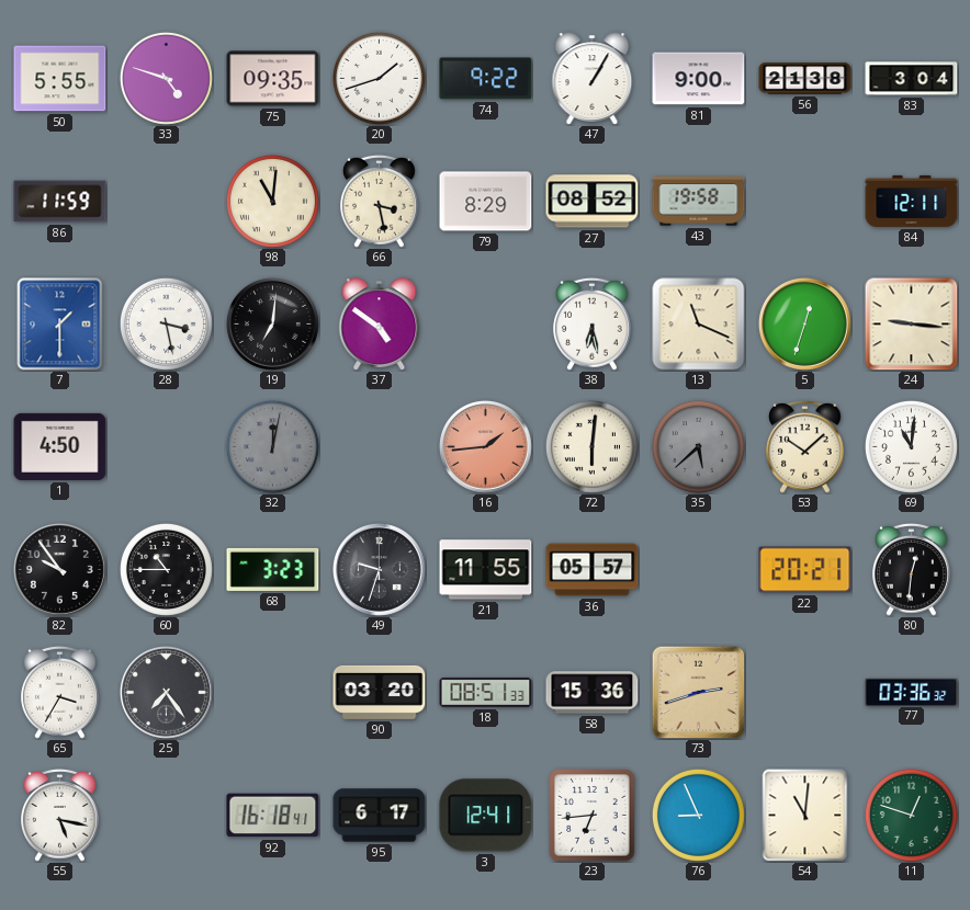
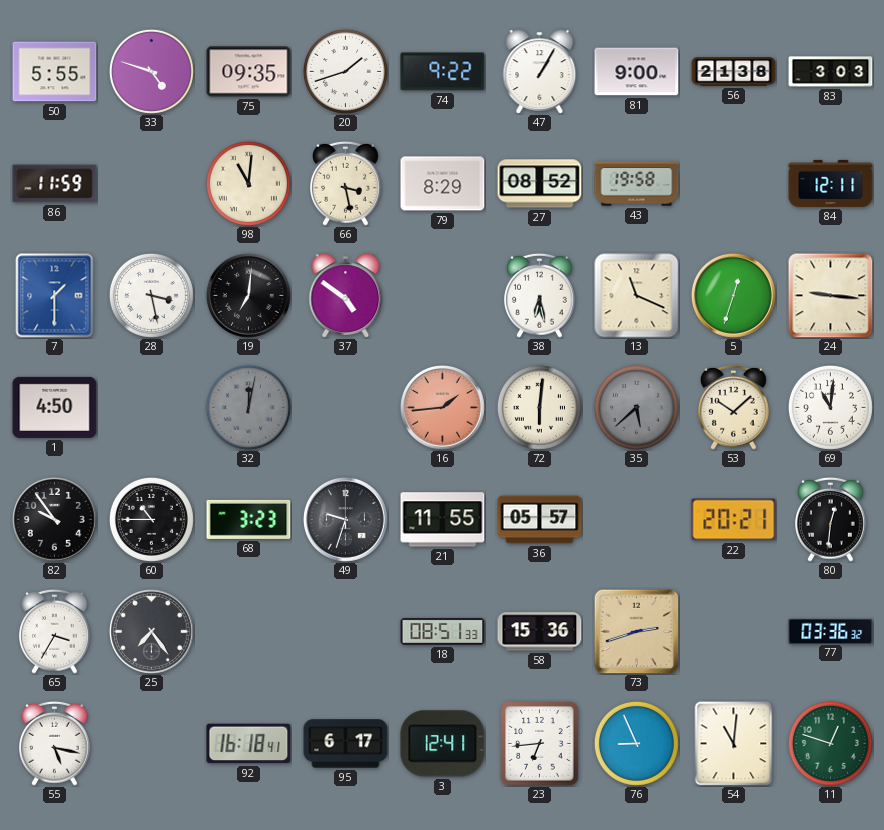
83: 3:04 -> 3:03
90: 03:20 -> none
